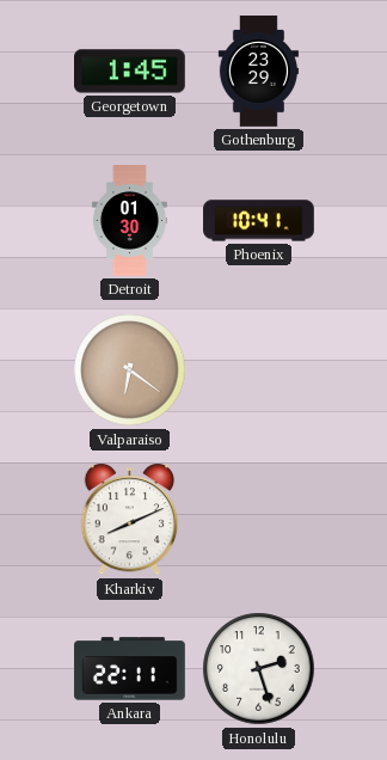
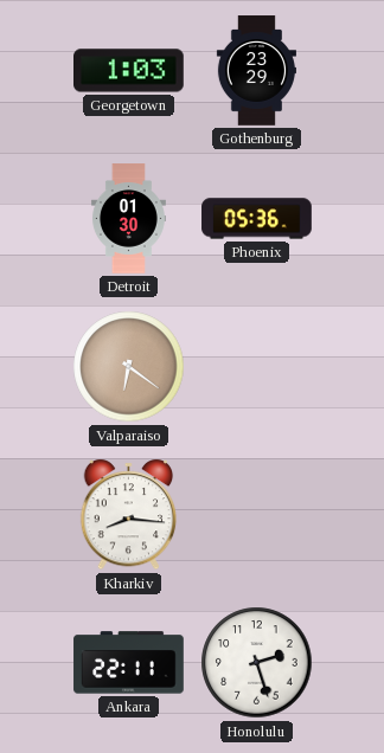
Georgetown: 1:45 -> 1:03
Phoenix: 10:41 -> 05:36
Kharkiv: 8:11 -> 8:16
